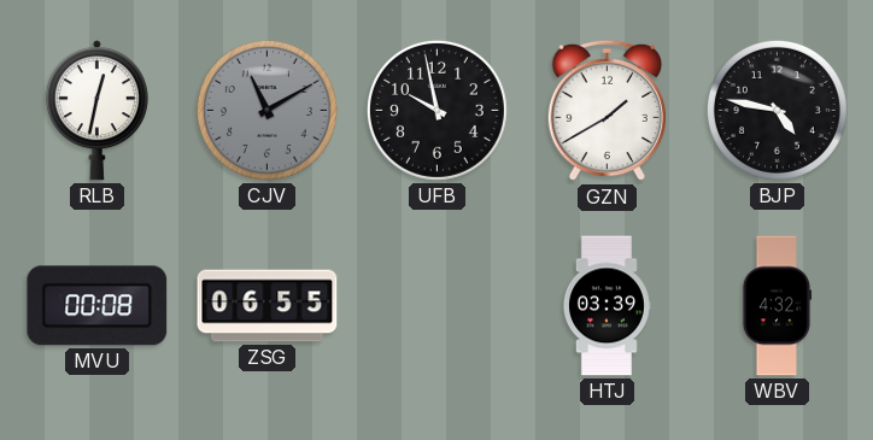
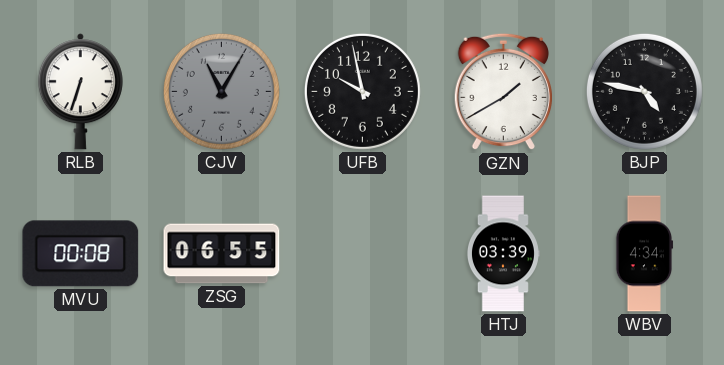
RLB: 12:32 -> 6:33
CJV: 11:10 -> 11:05
WBV: 4:32 -> 4:34
